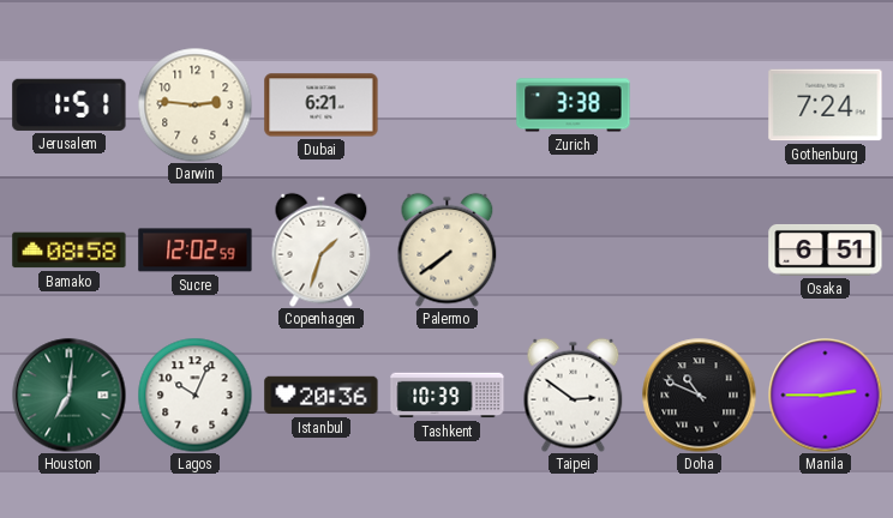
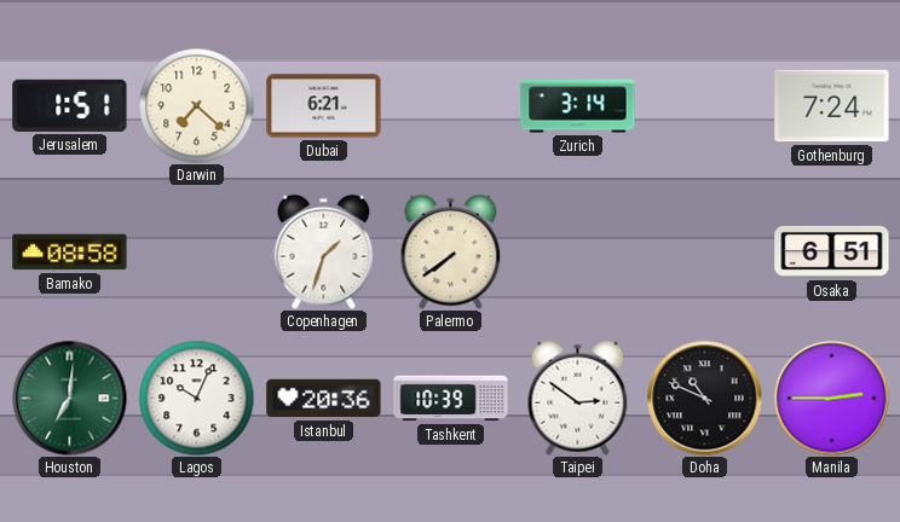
Darwin: 2:46 -> 7:22
Zurich: 3:38 -> 3:14
Sucre: 12:02 -> none
